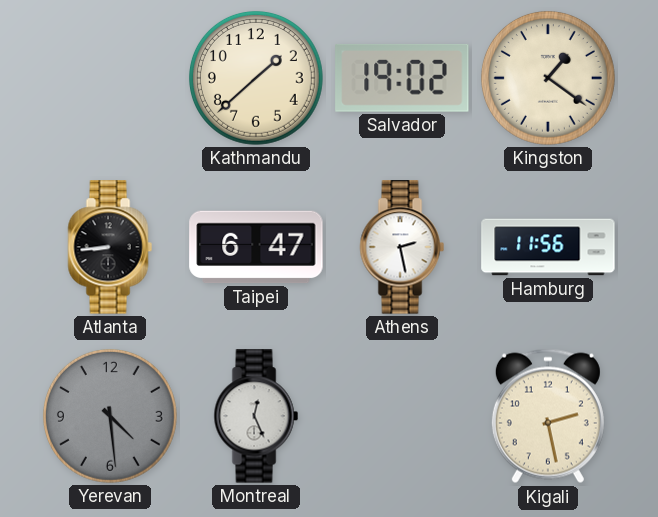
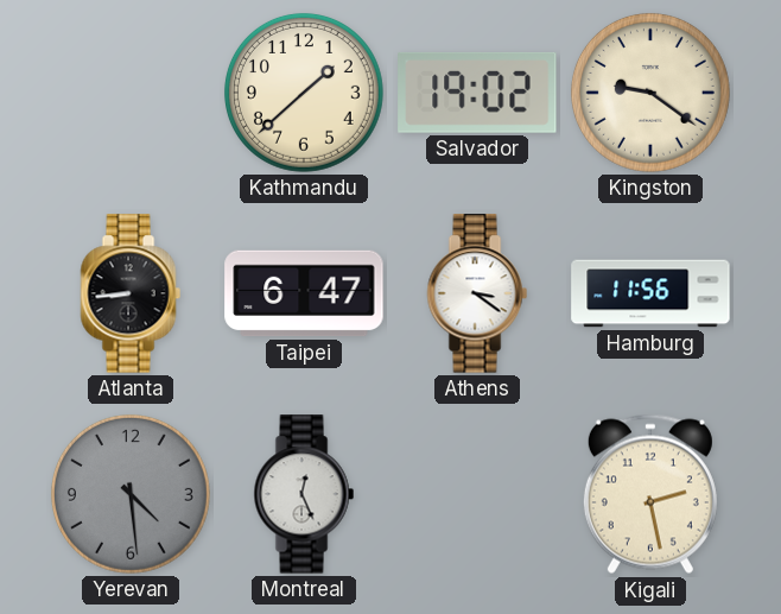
Kingston: 1:21 -> 9:21
Athens: 2:28 -> 3:21
